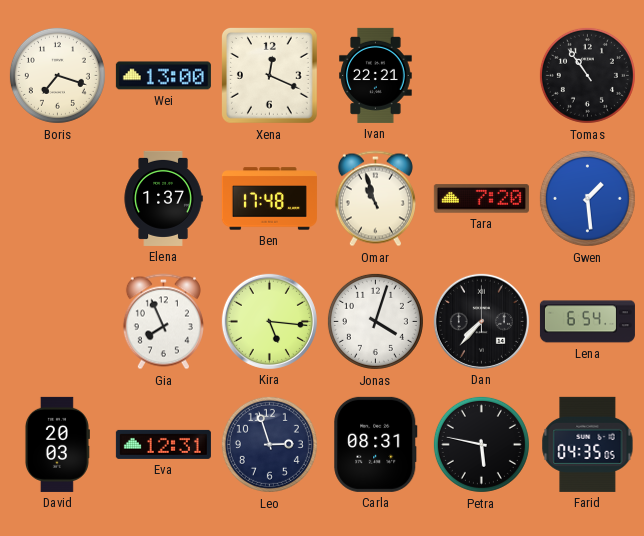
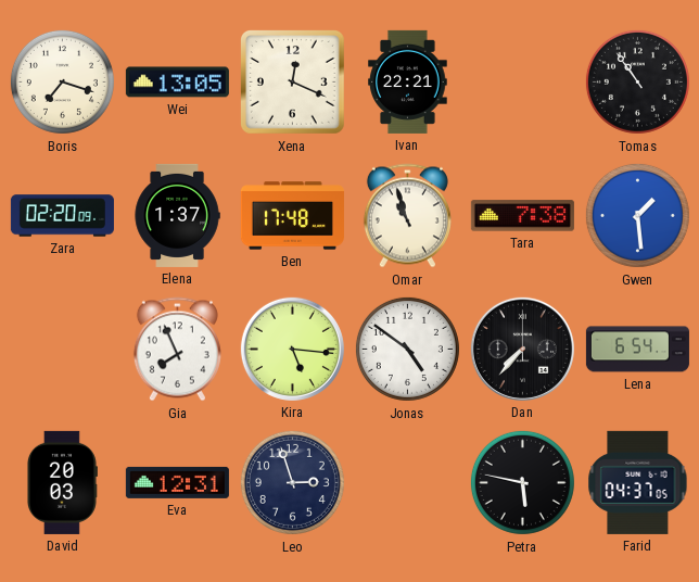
Wei: 13:00 -> 13:05
Zara: none -> 02:20
Tara: 7:20 -> 7:38
Jonas: 4:03 -> 4:51
Carla: 08:31 -> none
Farid: 04:35 -> 04:37
